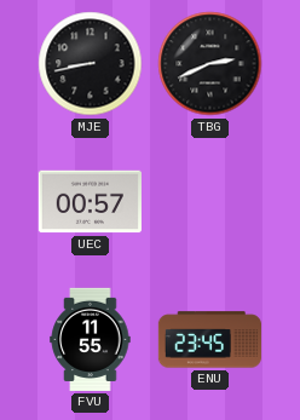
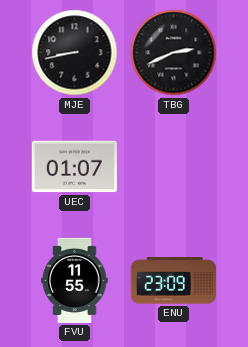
UEC: 00:57 -> 01:07
ENU: 23:45 -> 23:09
